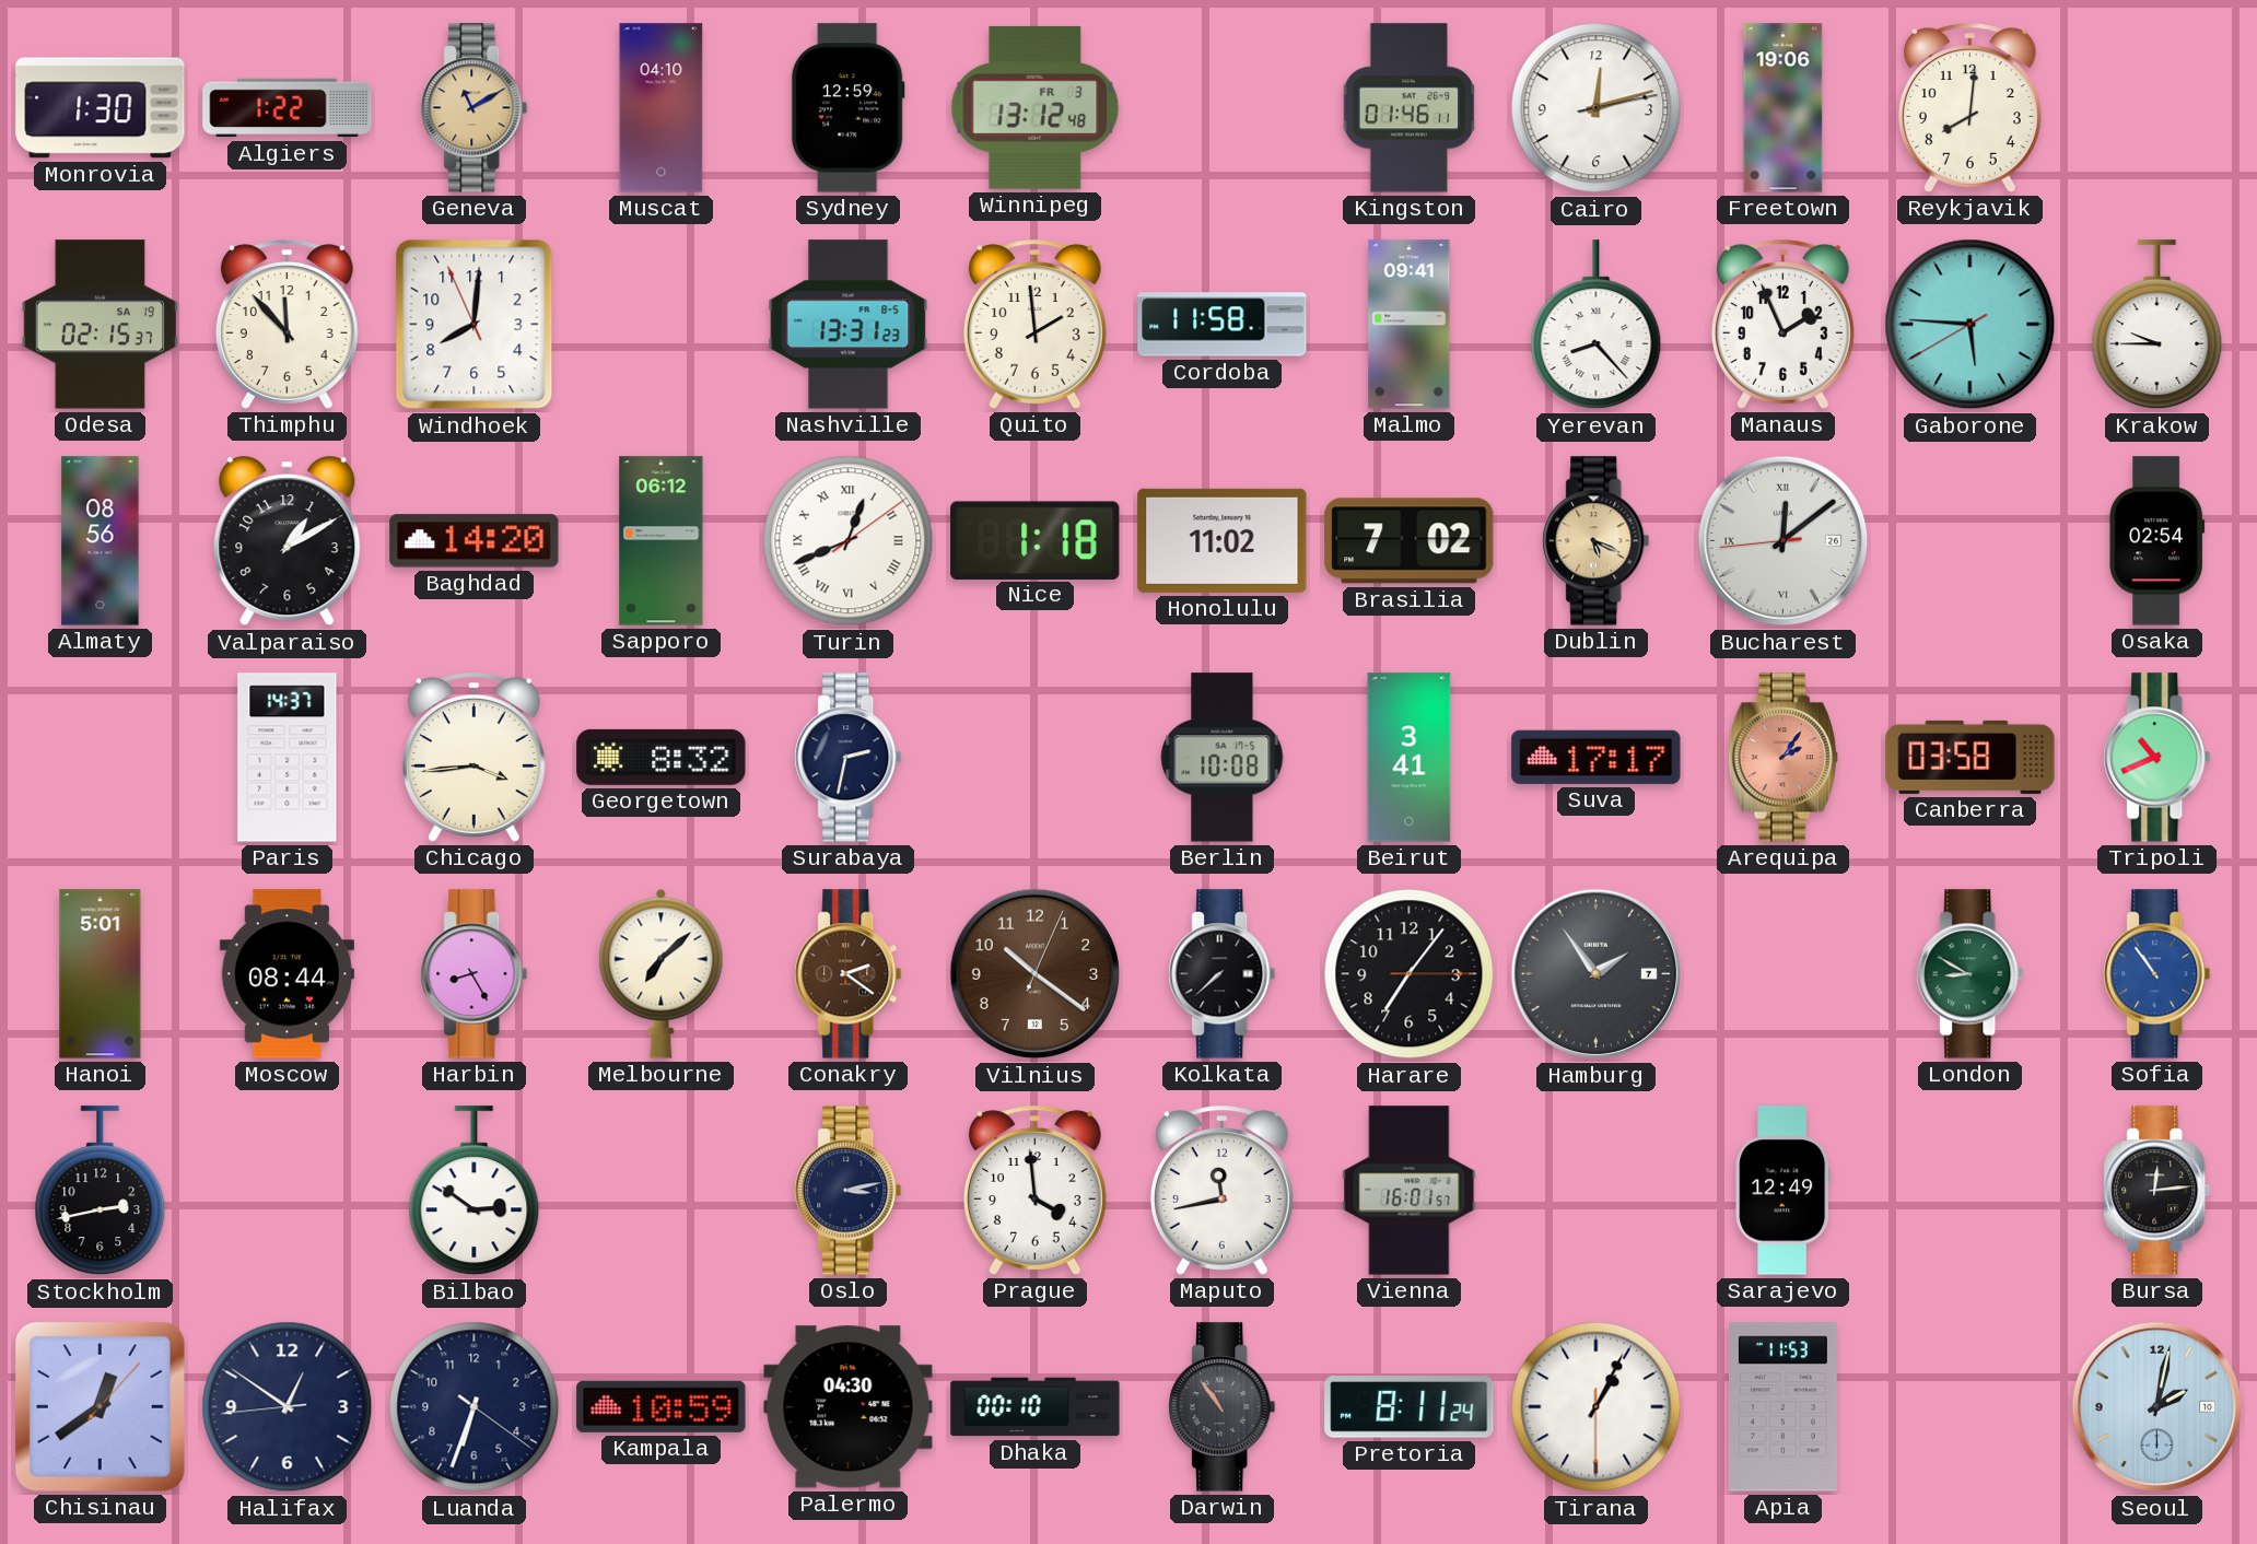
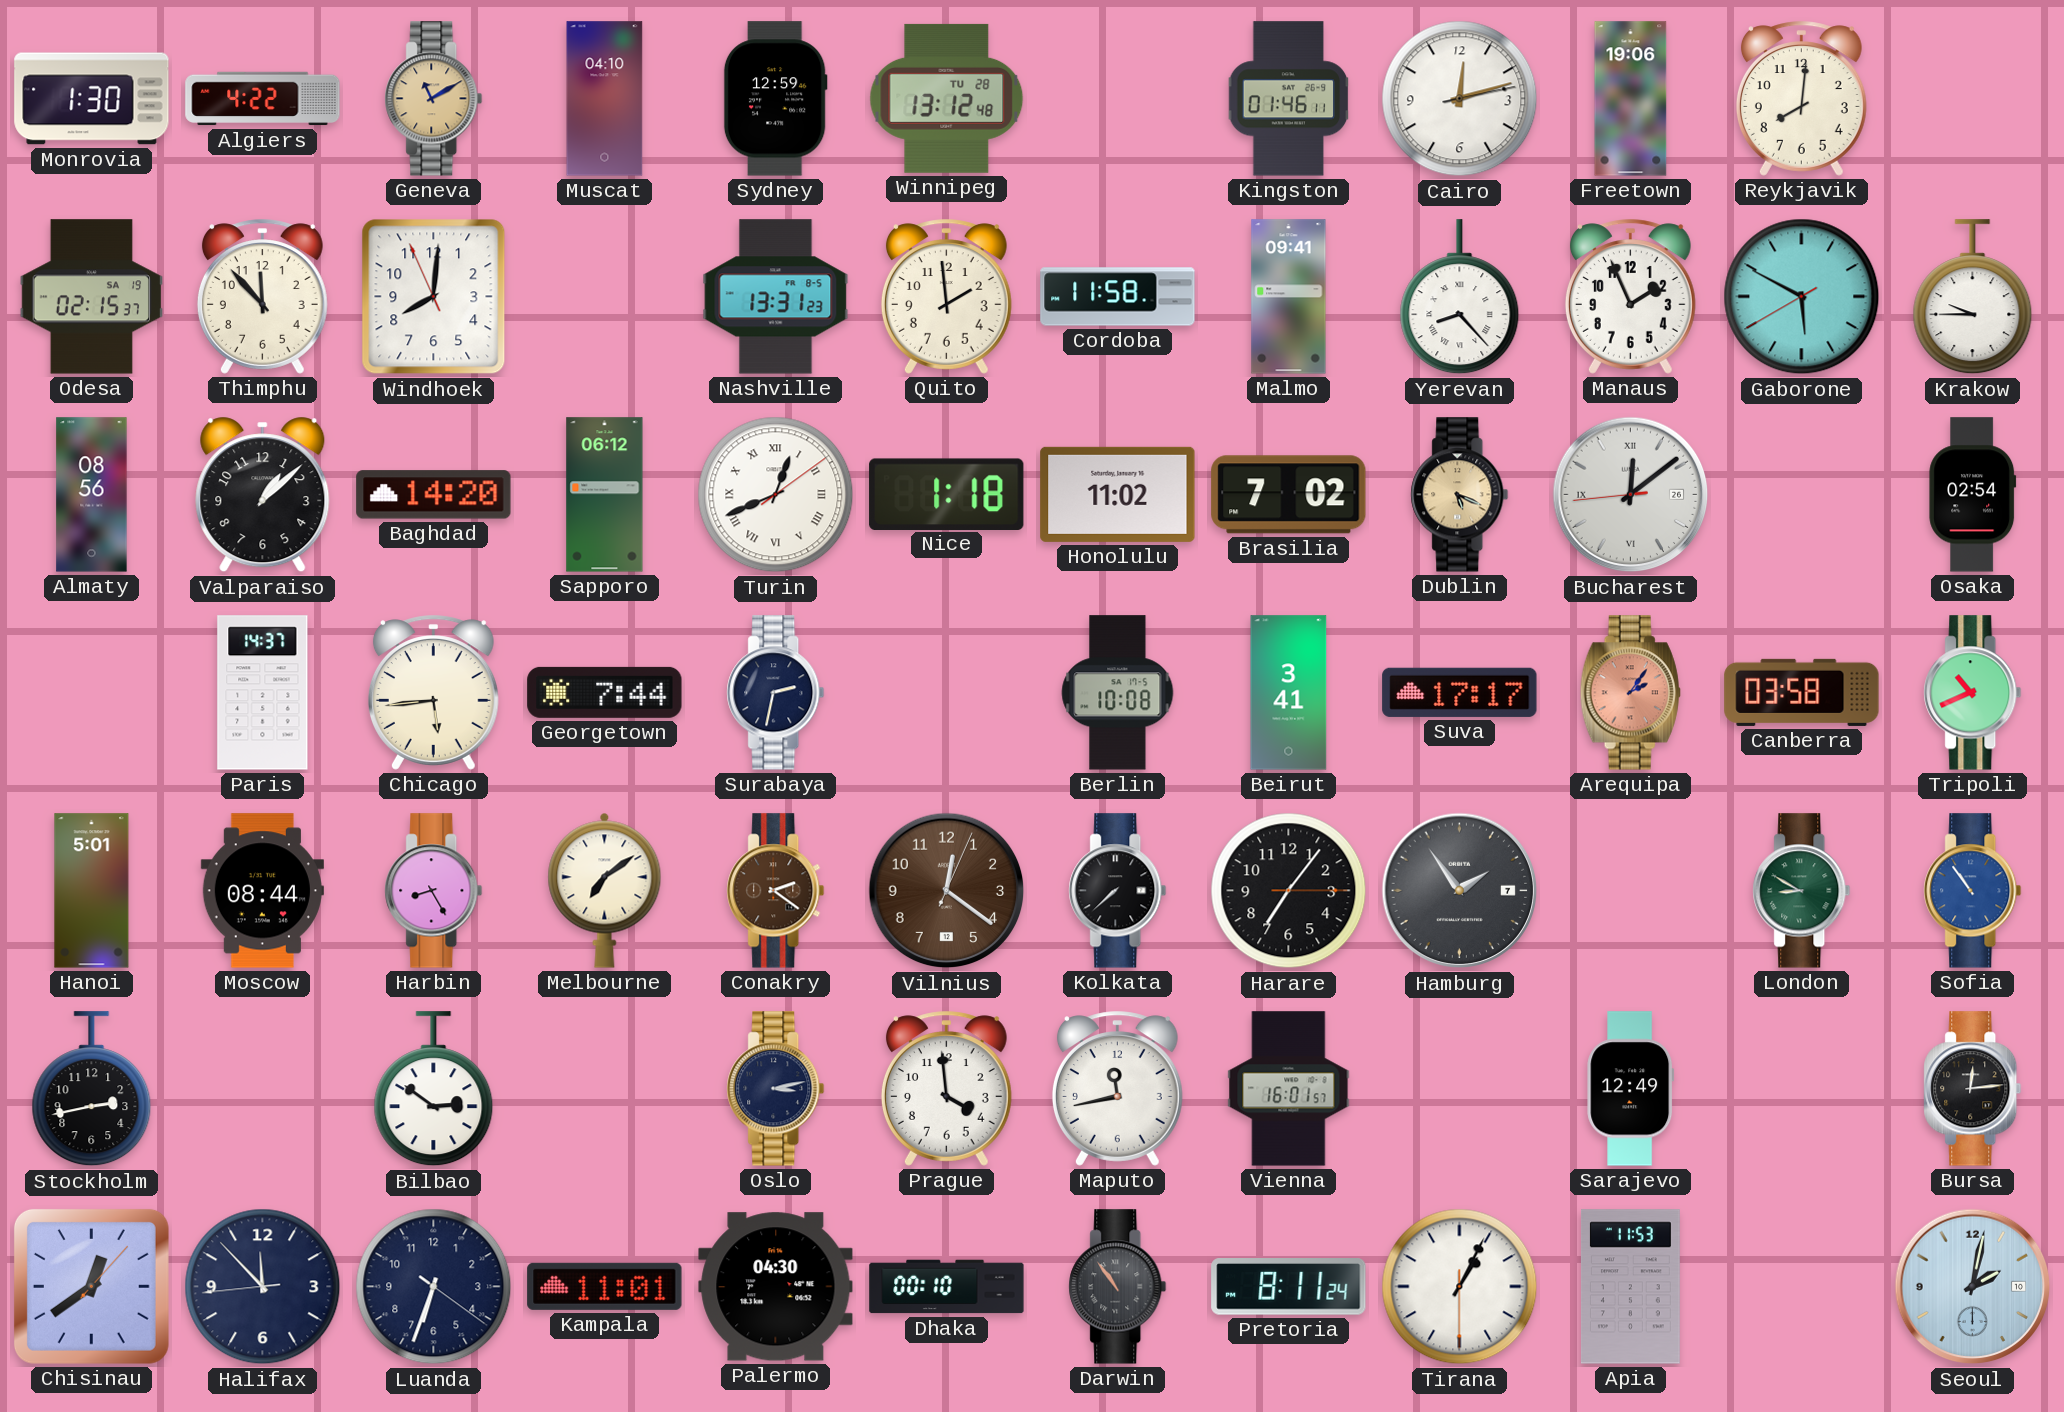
Algiers: 1:22 -> 4:22
Winnipeg date: FR 3 -> TU 28
Gaborone: 5:45 -> 5:49
Valparaiso: 1:10 -> 1:08
Chicago: 3:44 -> 5:44
Georgetown: 8:32 -> 7:44
Melbourne: 7:08 -> 7:09
Vilnius: 10:21 -> 12:21
Halifax: 12:50 -> 11:52
Kampala: 10:59 -> 11:01
